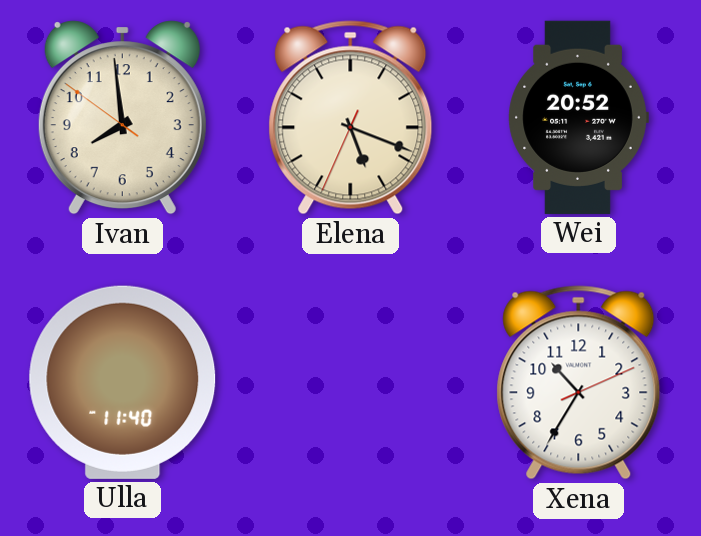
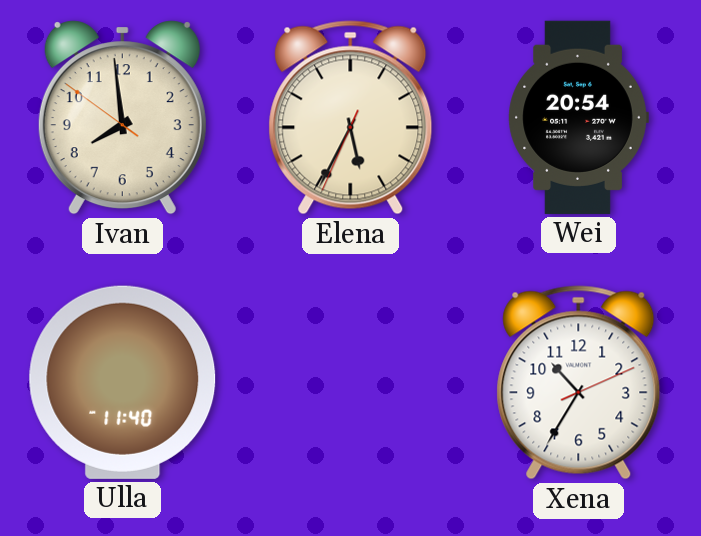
Elena: 5:18 -> 5:34
Wei: 20:52 -> 20:54
